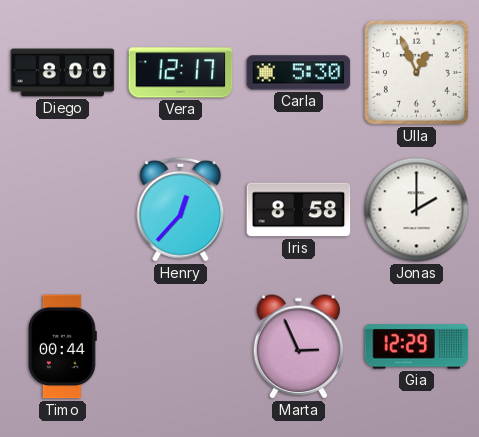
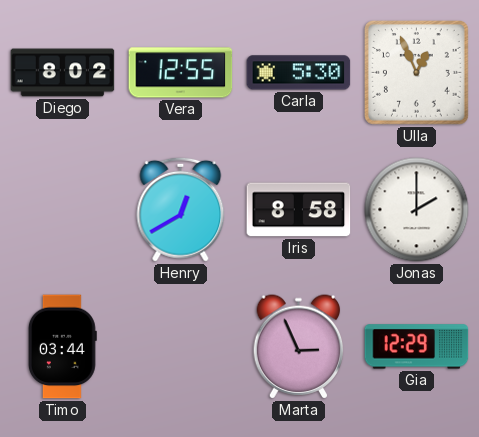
Diego: 8:00 -> 8:02
Vera: 12:17 -> 12:55
Henry: 12:37 -> 12:40
Timo: 00:44 -> 03:44
